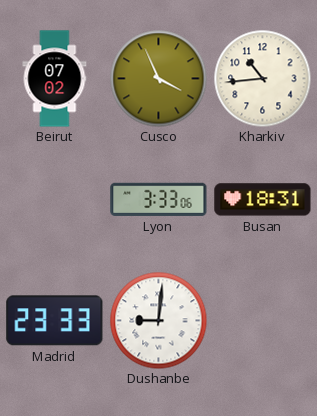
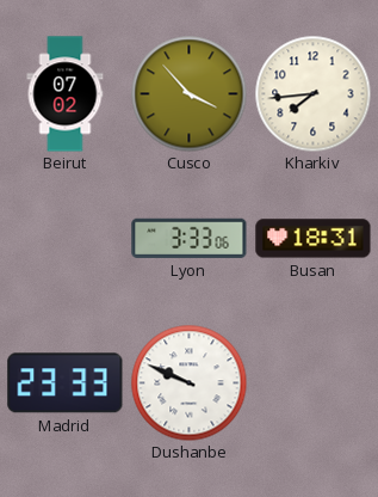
Cusco: 3:56 -> 3:53
Kharkiv: 10:44 -> 7:44
Dushanbe: 9:01 -> 9:49
